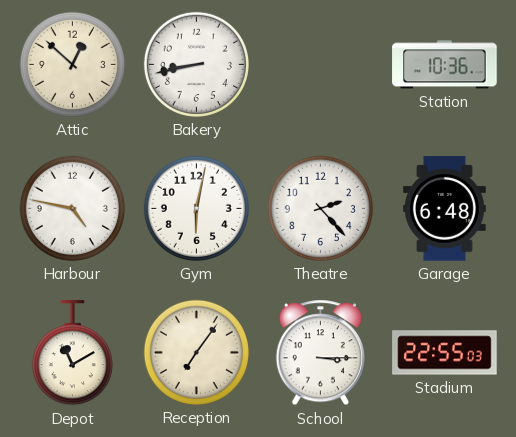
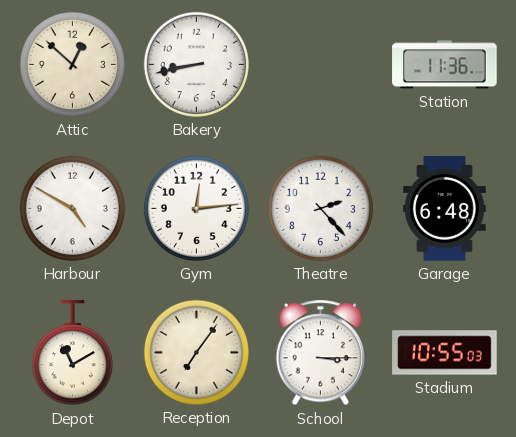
Station: 10:36 -> 11:36
Harbour: 4:47 -> 4:50
Gym: 6:02 -> 12:14
Stadium: 22:55 -> 10:55
